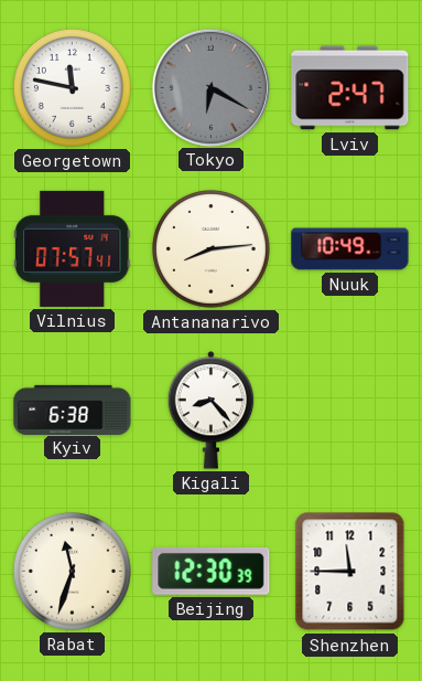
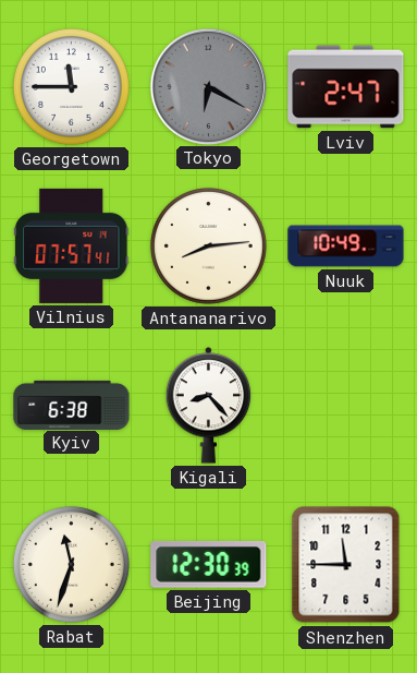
Georgetown: 11:47 -> 11:45
